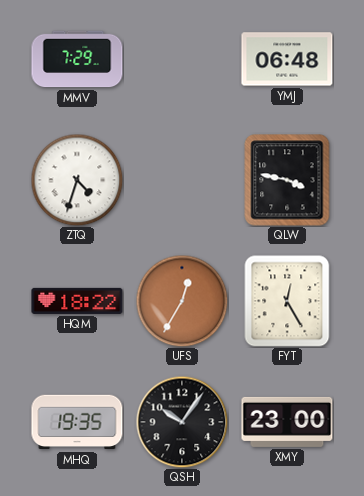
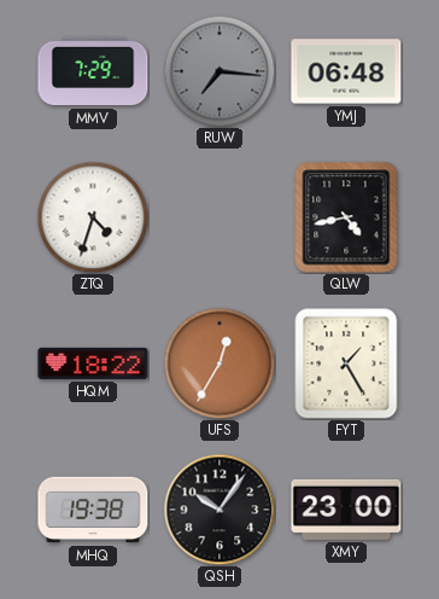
RUW: none -> 7:16
QLW: 3:47 -> 4:43
FYT: 12:25 -> 1:25
MHQ: 19:35 -> 19:38
